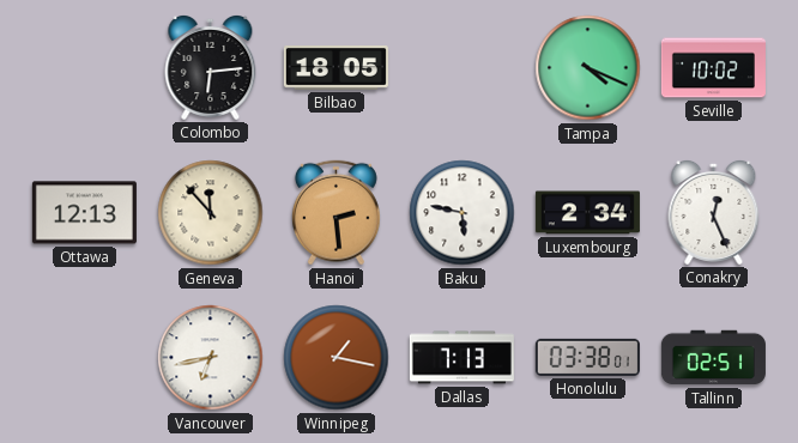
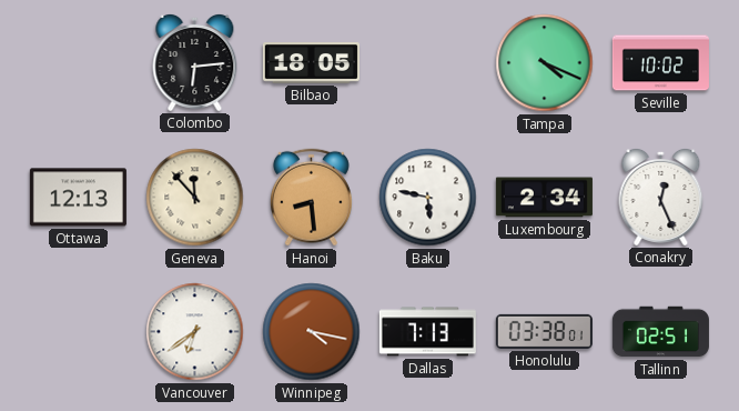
Hanoi: 2:29 -> 8:29
Vancouver: 6:43 -> 6:39
Winnipeg: 1:17 -> 4:17
